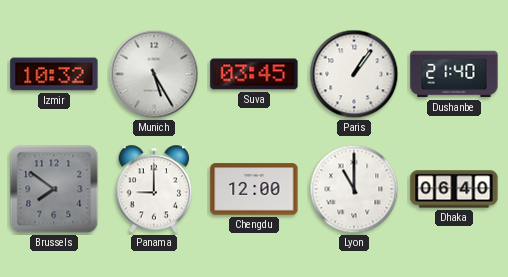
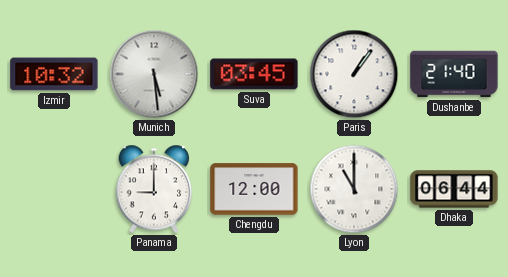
Munich: 5:25 -> 5:29
Brussels: 7:51 -> none
Dhaka: 06:40 -> 06:44
